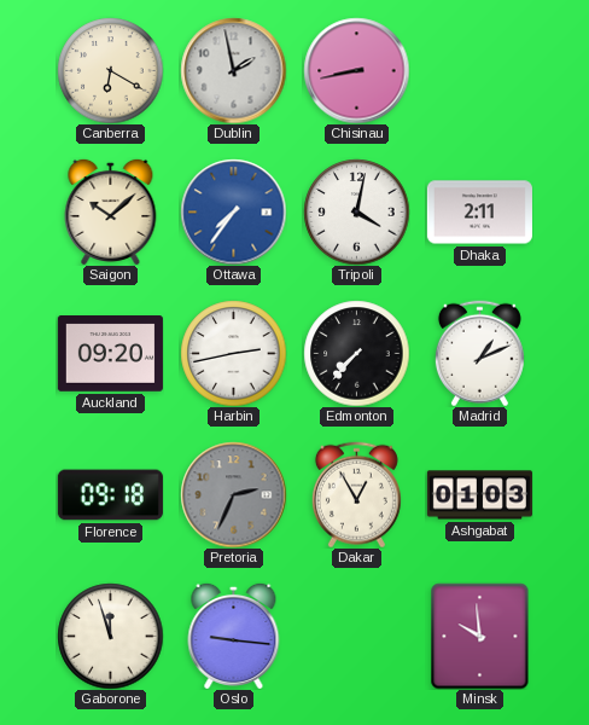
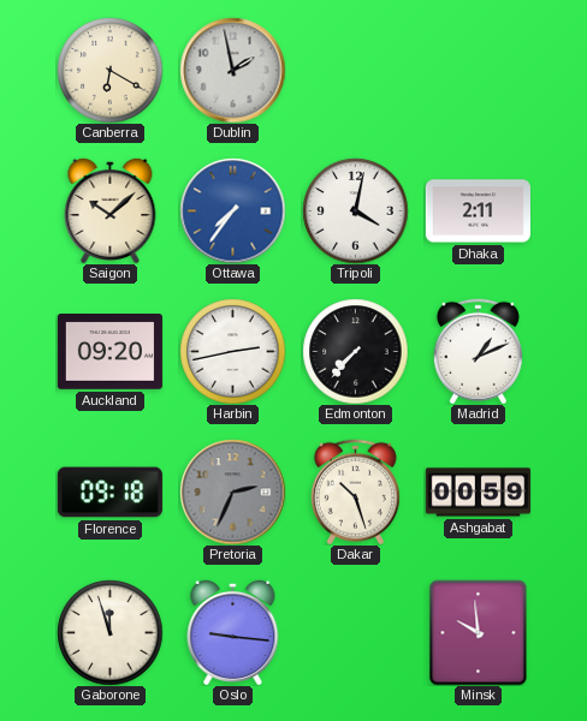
Chisinau: 8:43 -> none
Dakar: 12:55 -> 10:27
Ashgabat: 01:03 -> 00:59
